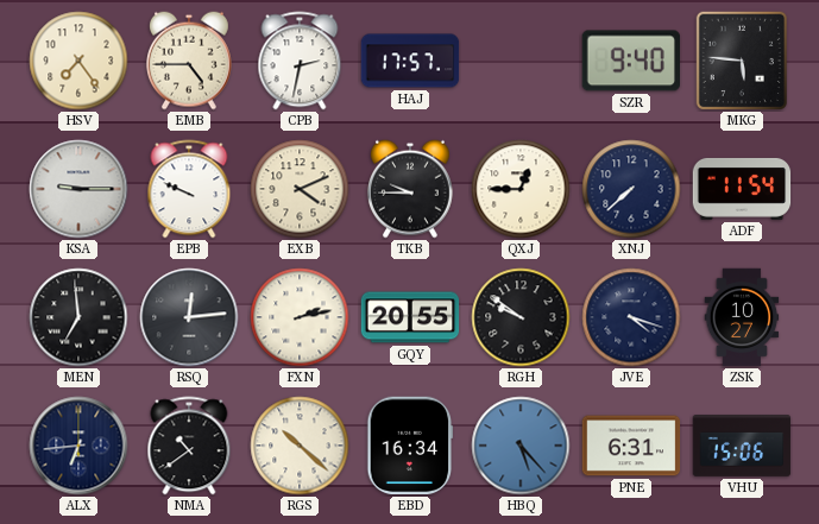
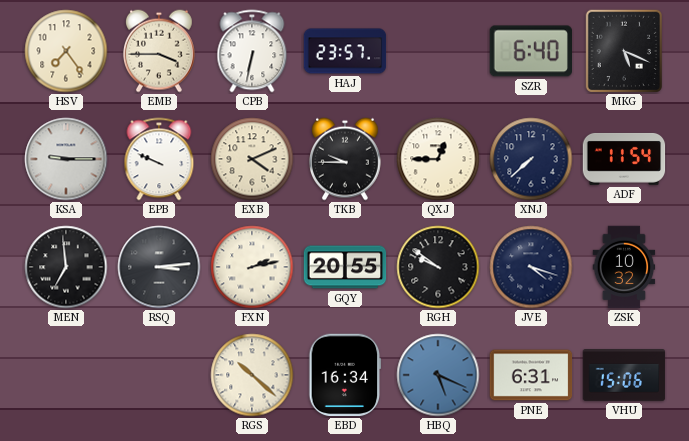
EMB: 4:45 -> 3:45
CPB: 2:32 -> 6:32
HAJ: 17:57 -> 23:57
SZR: 9:40 -> 6:40
MKG: 5:46 -> 5:19
RSQ: 12:14 -> 3:14
ZSK: 10:27 -> 10:32
ALX: 6:44 -> none
NMA: 10:39 -> none
HBQ: 5:23 -> 5:19
